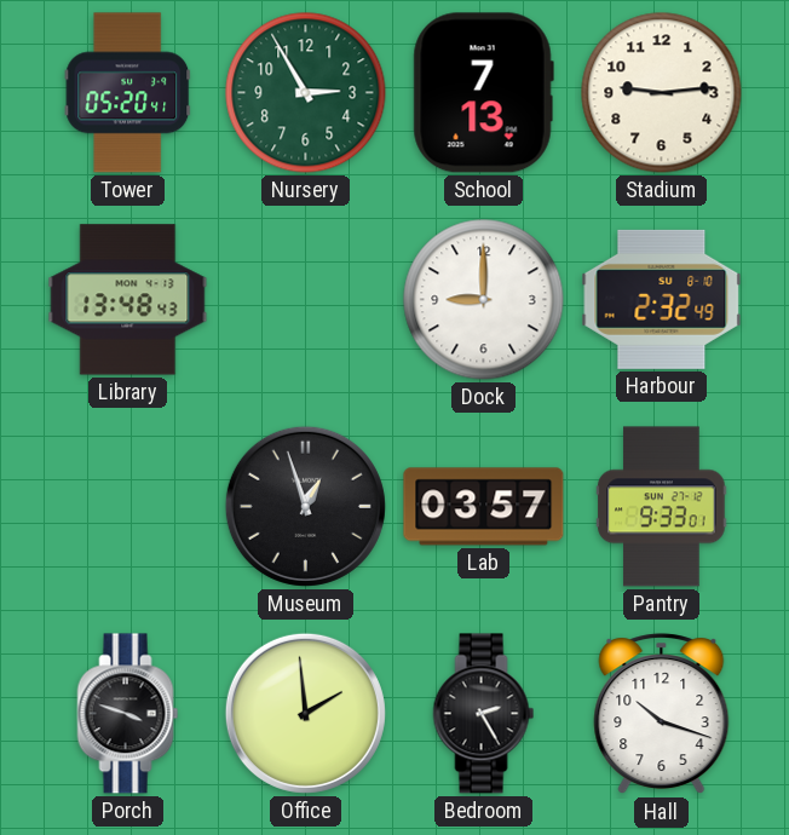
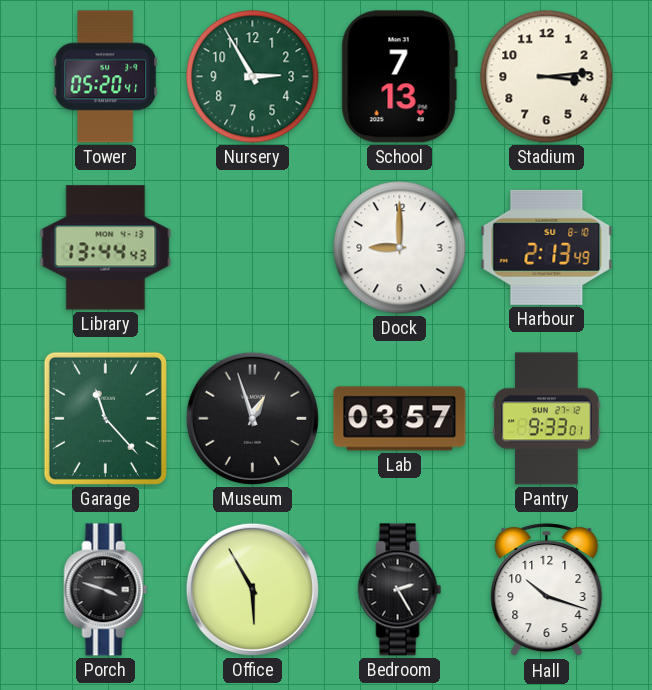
Stadium: 9:14 -> 3:14
Library: 13:48 -> 13:44
Harbour: 2:32 -> 2:13
Garage: none -> 11:23
Office: 1:59 -> 5:55
